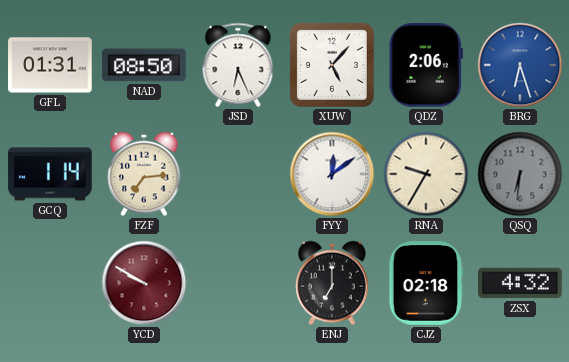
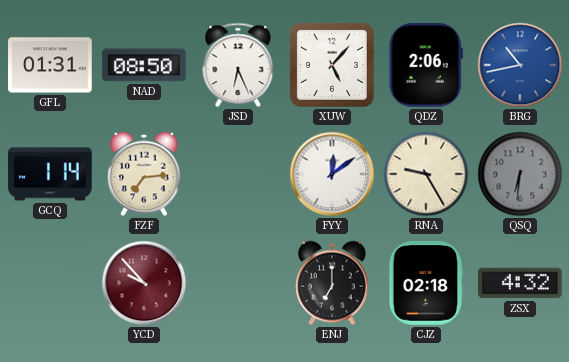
BRG: 6:27 -> 10:43
RNA: 9:35 -> 9:25
YCD: 9:50 -> 9:53
